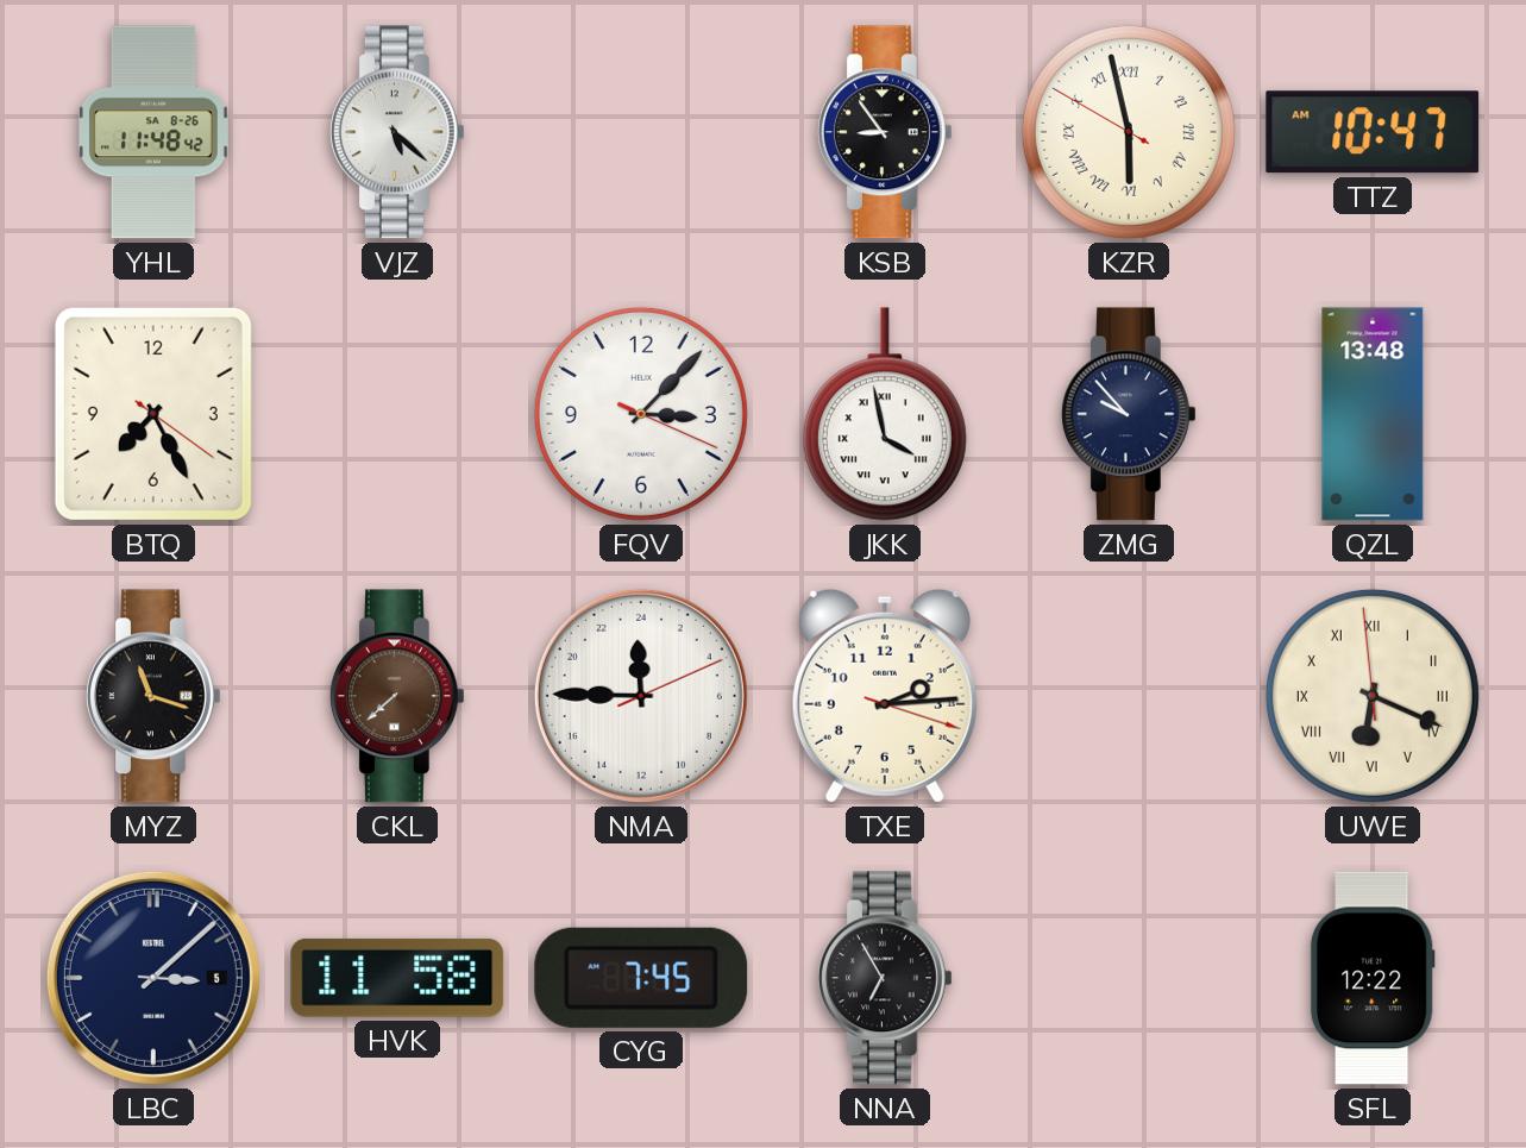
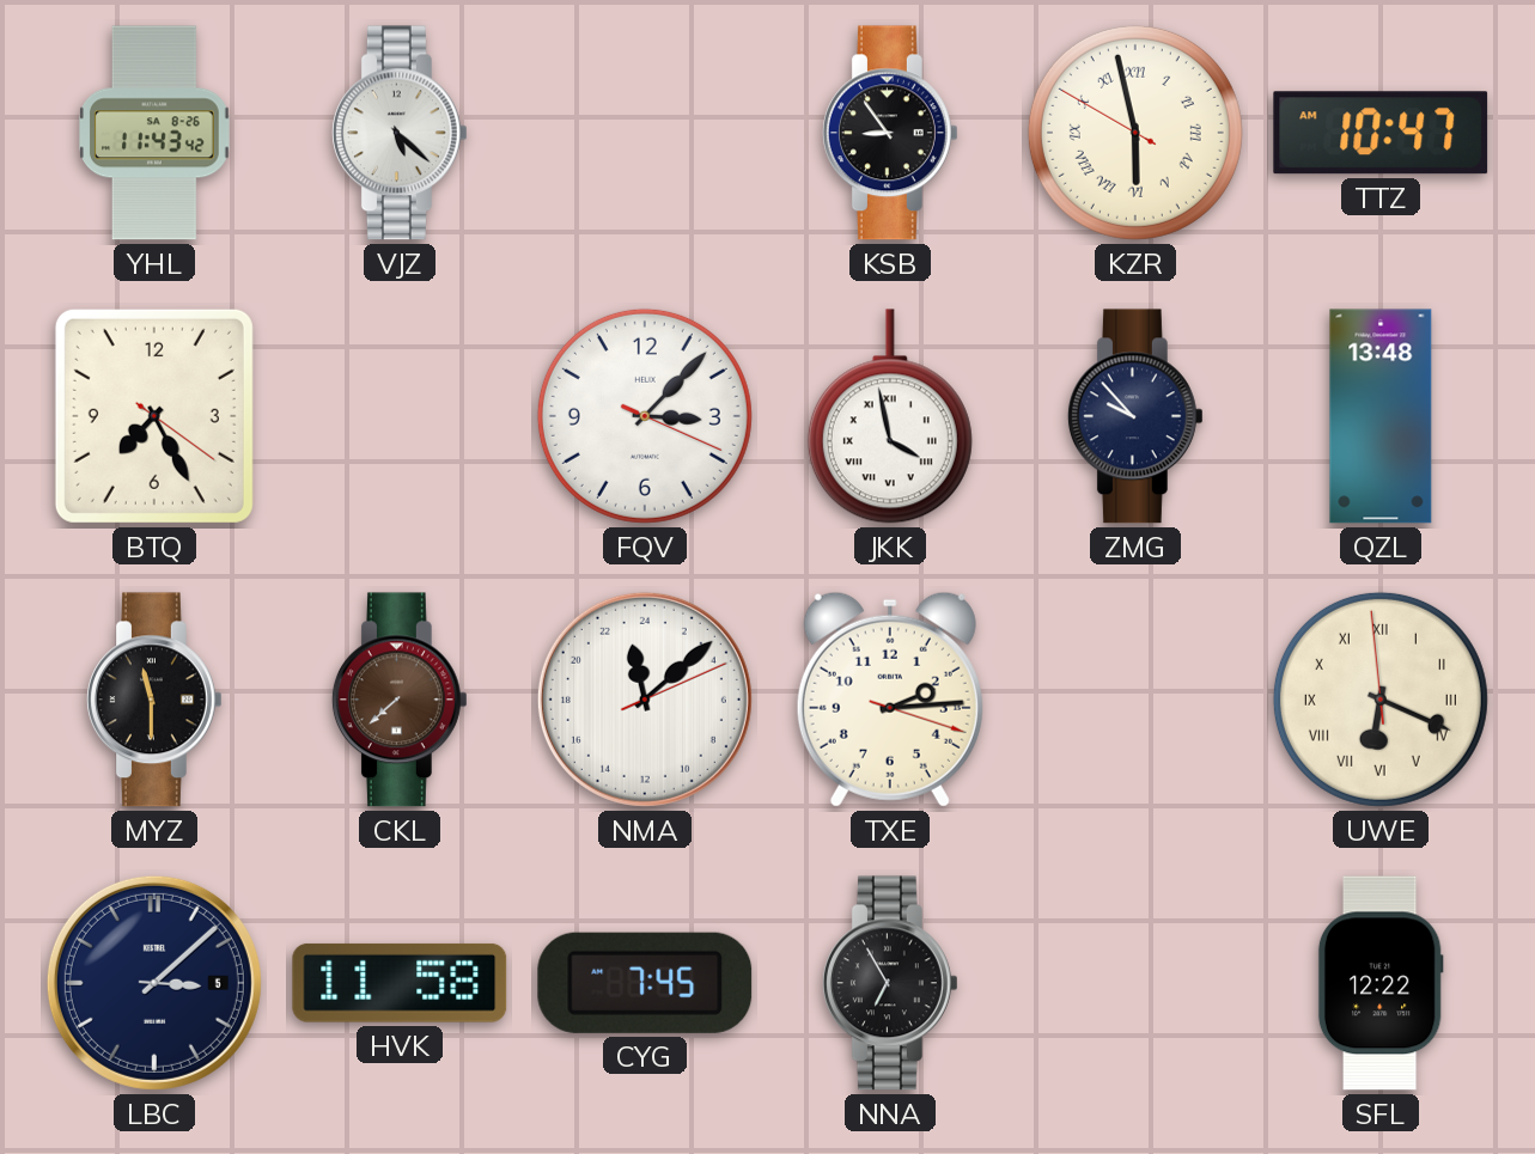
YHL: 11:48 -> 11:43
MYZ: 11:18 -> 11:30
NMA: 23:45 -> 23:08
